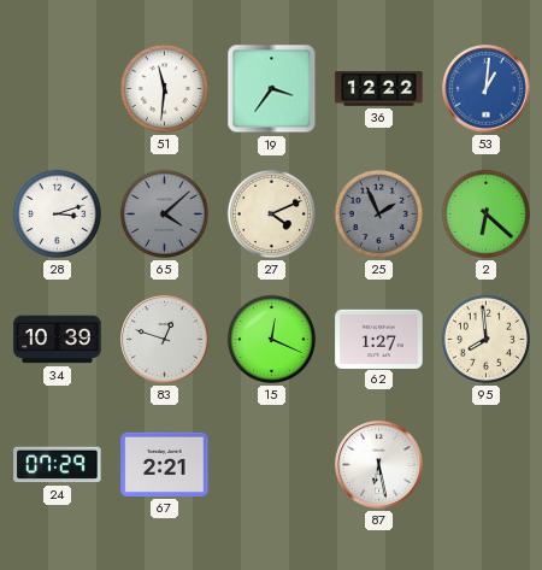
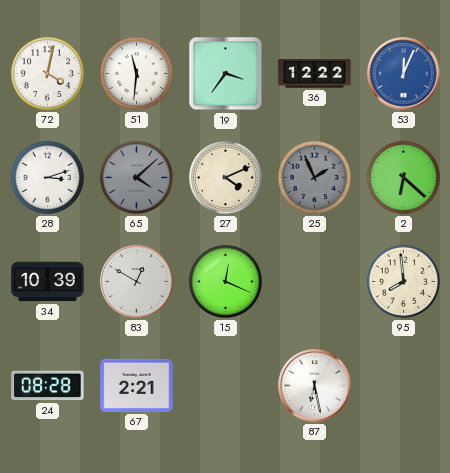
72: none -> 4:02
53: 1:01 -> 12:04
83: 12:48 -> 12:50
62: 1:27 -> none
24: 07:29 -> 08:28
